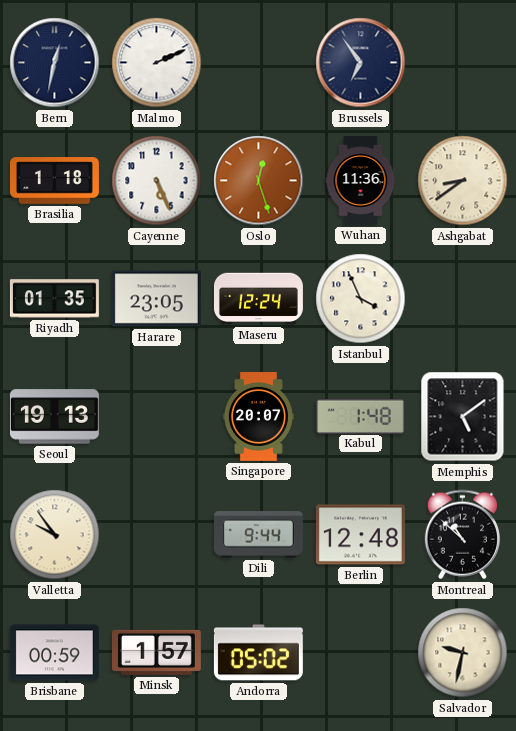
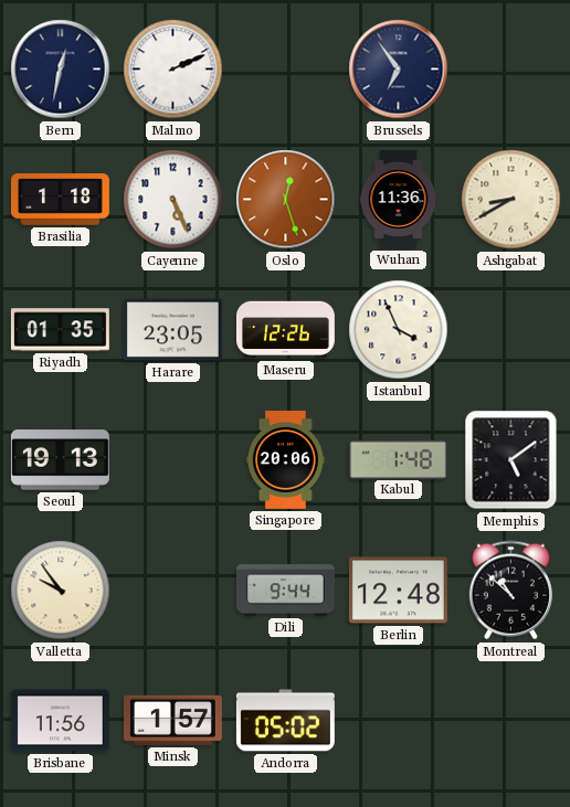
Ashgabat: 8:39 -> 8:40
Maseru: 12:24 -> 12:26
Singapore: 20:07 -> 20:06
Brisbane: 00:59 -> 11:56
Salvador: 9:32 -> none
